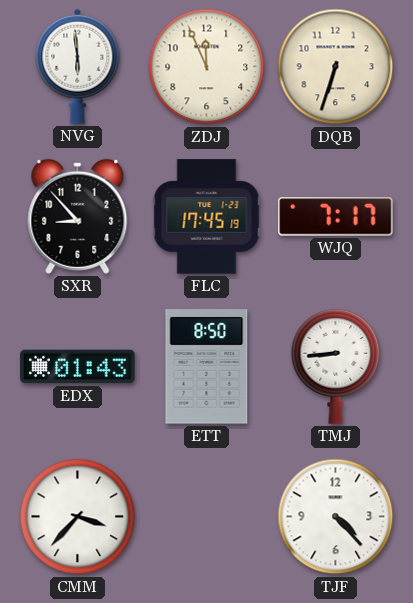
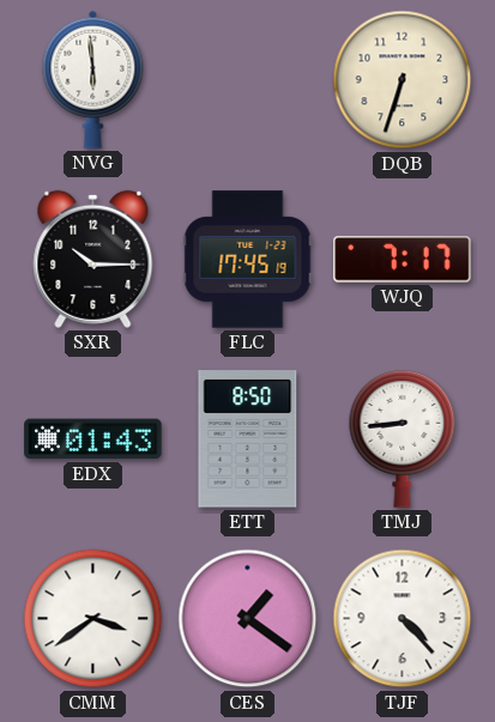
ZDJ: 11:56 -> none
SXR: 8:53 -> 10:15
CMM: 3:37 -> 3:39
CES: none -> 1:21
